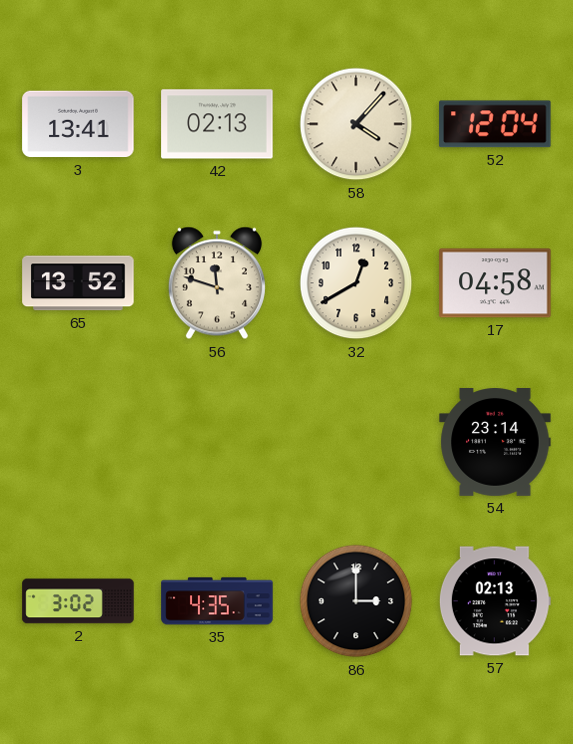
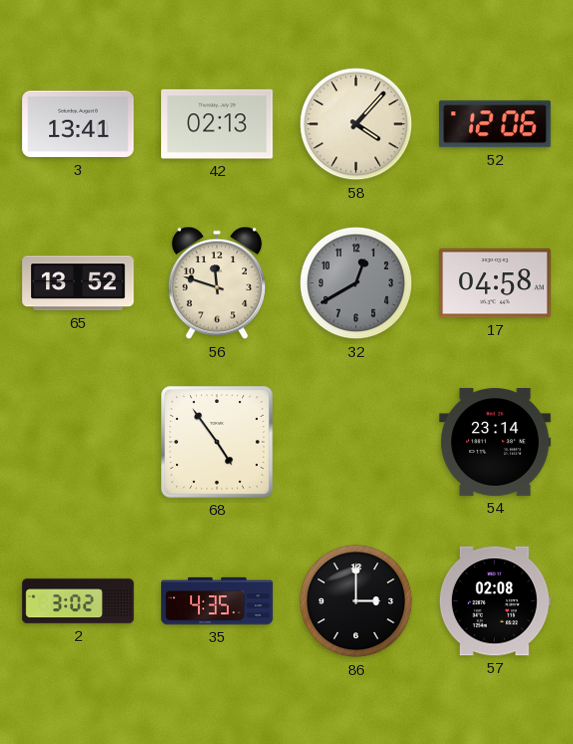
52: 12:04 -> 12:06
32 dial: cream -> grey
68: none -> 4:54
57: 02:13 -> 02:08
